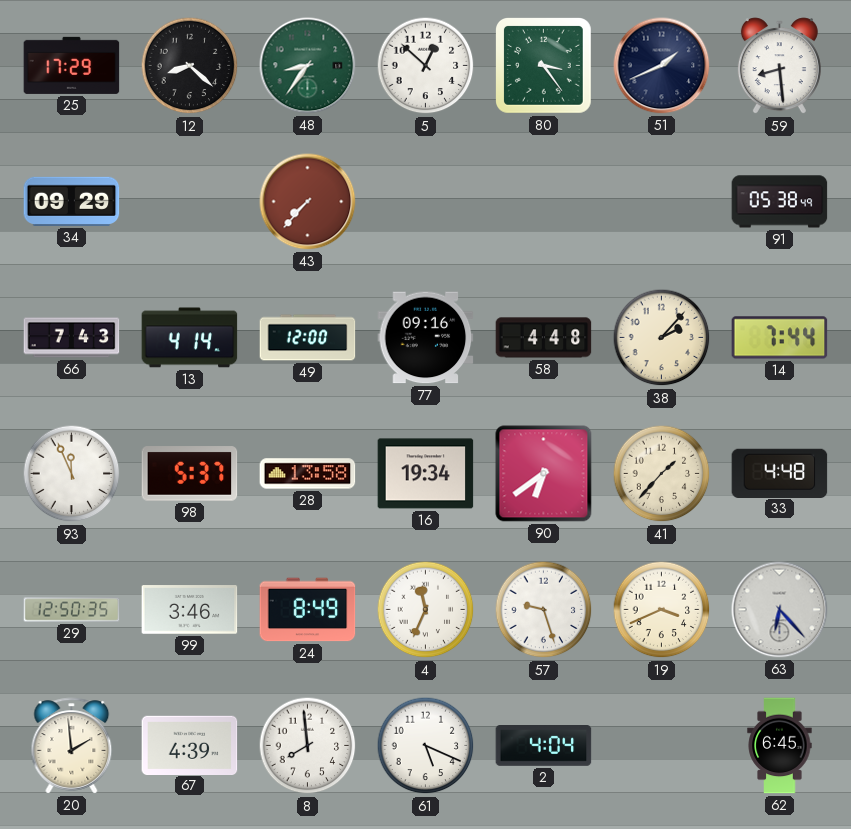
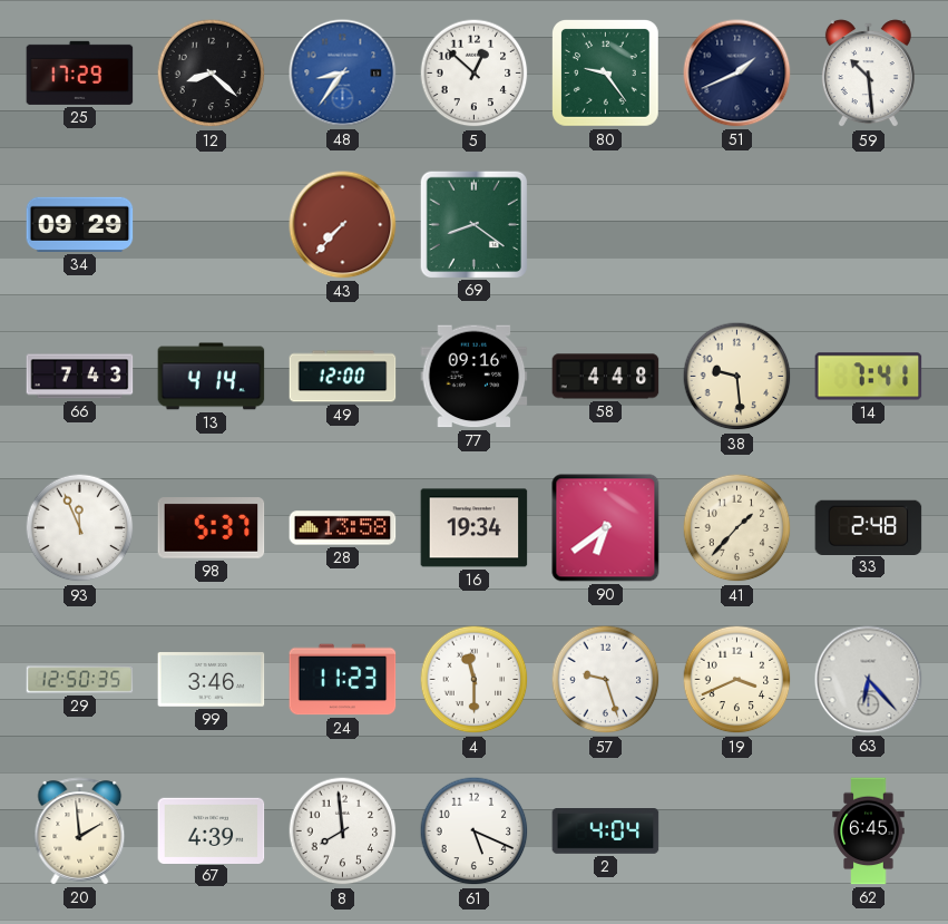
48 dial: green -> blue
80: 3:24 -> 9:24
59: 8:29 -> 10:29
69: none -> 8:21
91: 05:38 -> none
38: 2:07 -> 9:29
14: 7:44 -> 7:41
33: 4:48 -> 2:48
24: 8:49 -> 11:23
4: 11:34 -> 11:30
